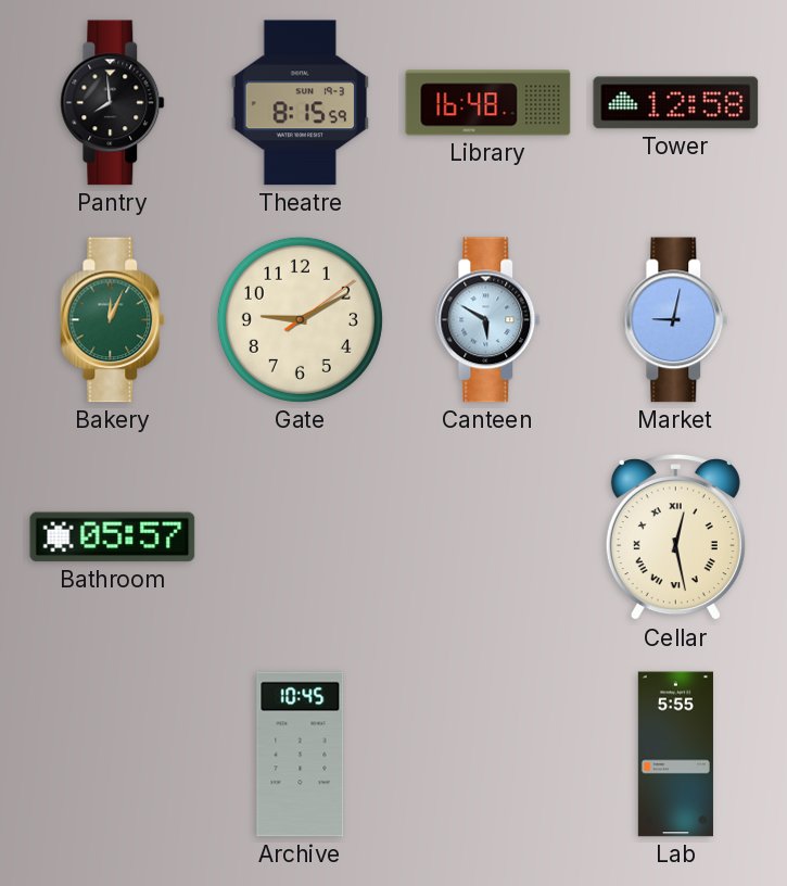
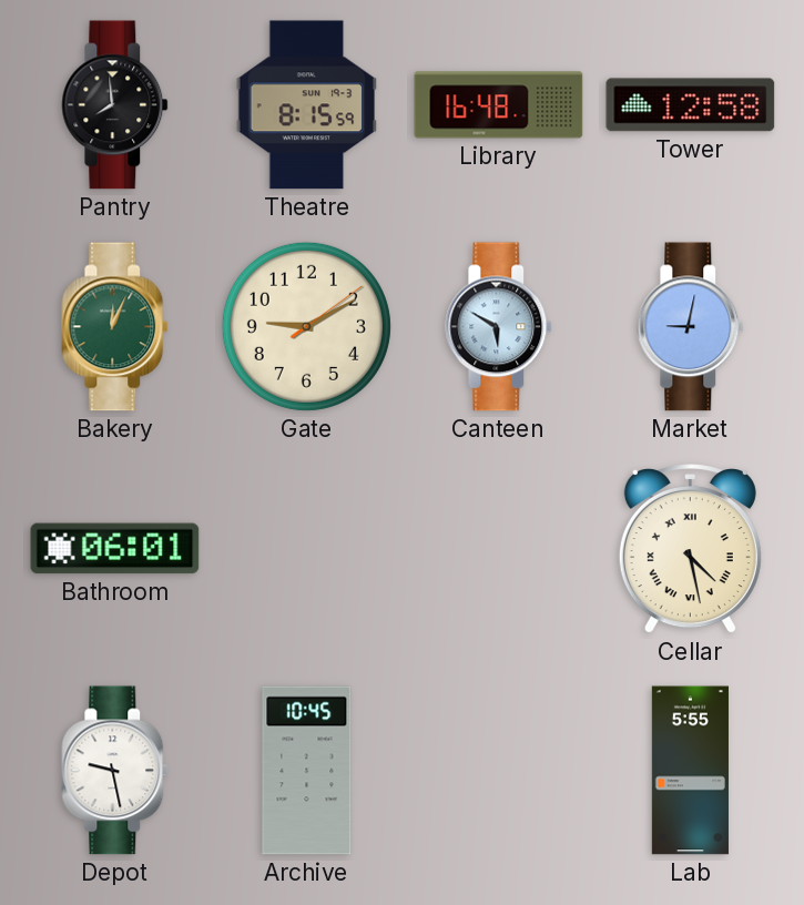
Bathroom: 05:57 -> 06:01
Cellar: 12:28 -> 4:28
Depot: none -> 9:28
